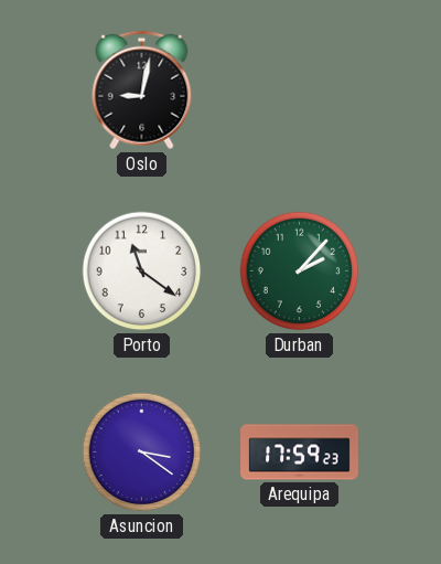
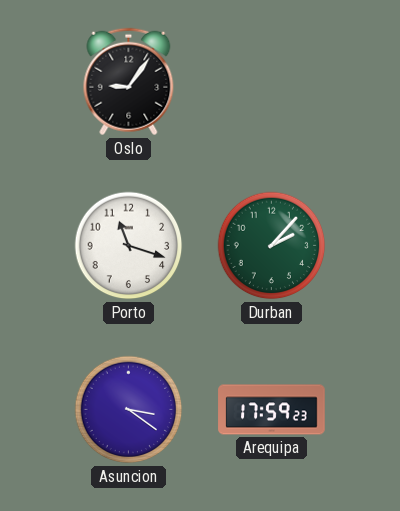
Oslo: 9:02 -> 9:06
Porto: 11:21 -> 11:18
